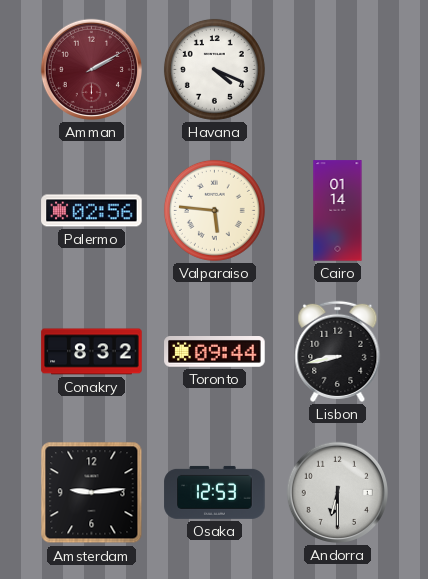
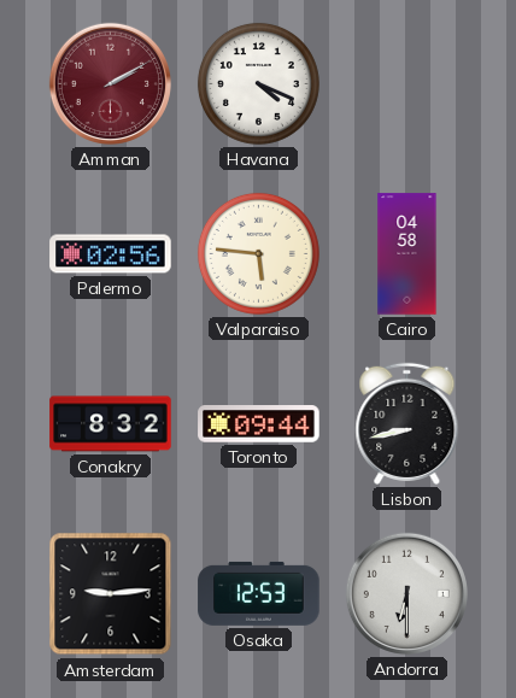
Cairo: 01:14 -> 04:58
